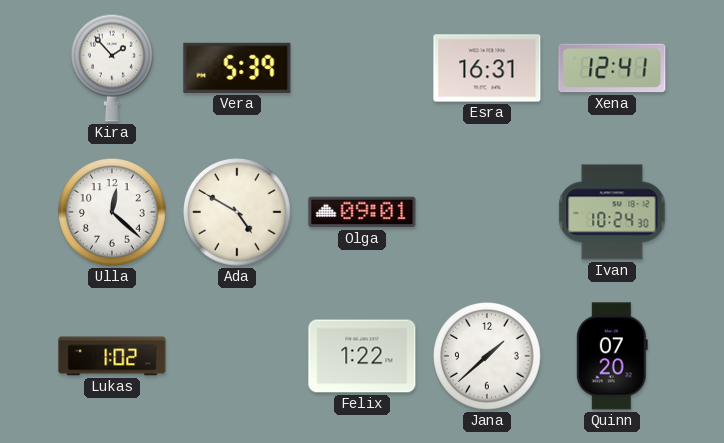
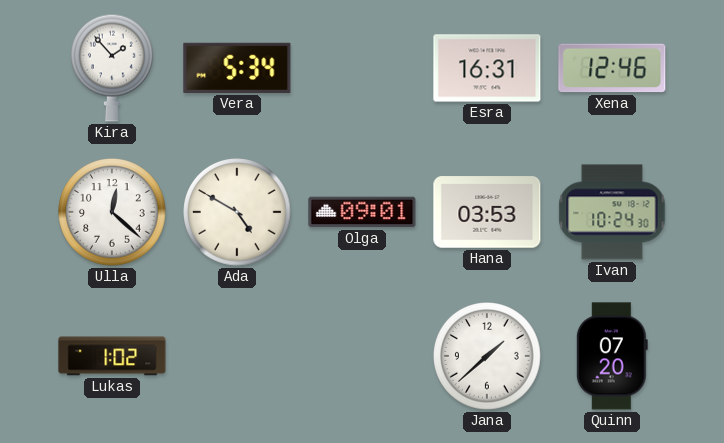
Vera: 5:39 -> 5:34
Xena: 12:41 -> 12:46
Hana: none -> 03:53
Felix: 1:22 -> none
